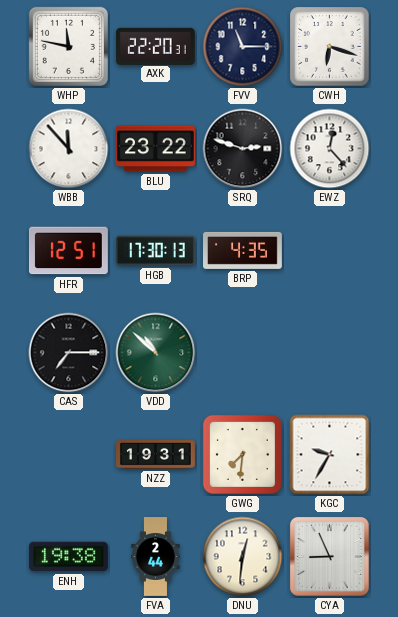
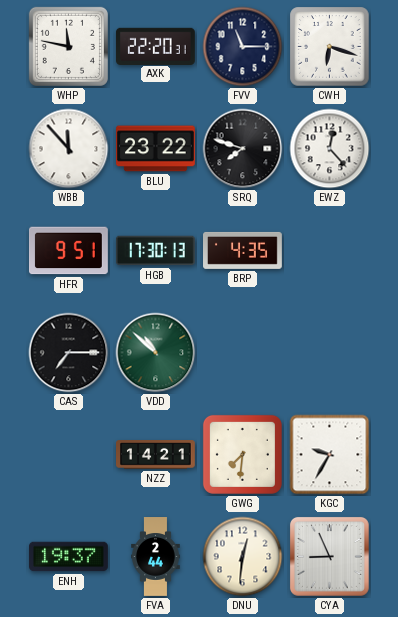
SRQ: 2:48 -> 7:48
HFR: 12:51 -> 9:51
NZZ: 19:31 -> 14:21
ENH: 19:38 -> 19:37
